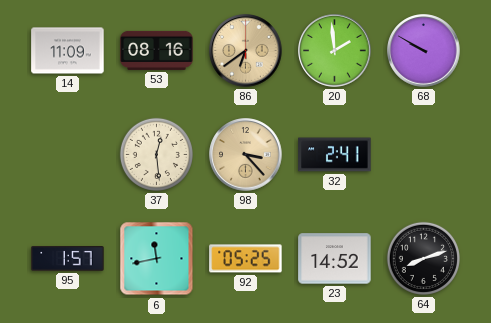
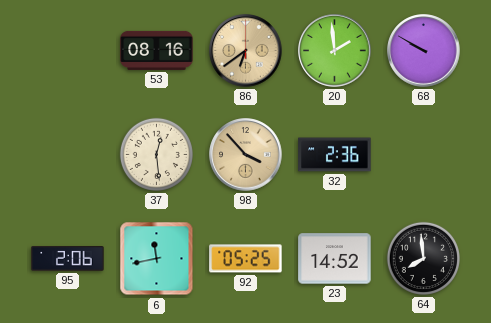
14: 11:09 -> none
98: 3:23 -> 3:53
32: 2:41 -> 2:36
95: 1:57 -> 2:06
64: 8:12 -> 7:59
